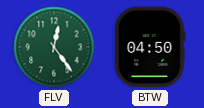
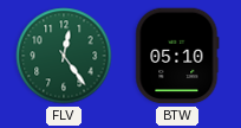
BTW: 04:50 -> 05:10
